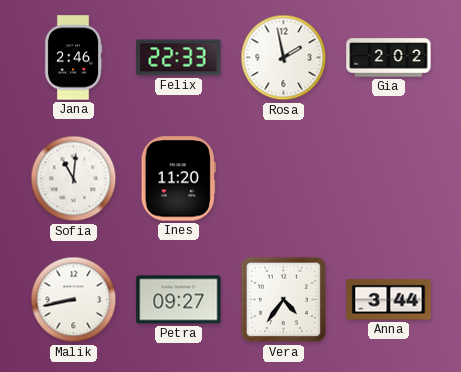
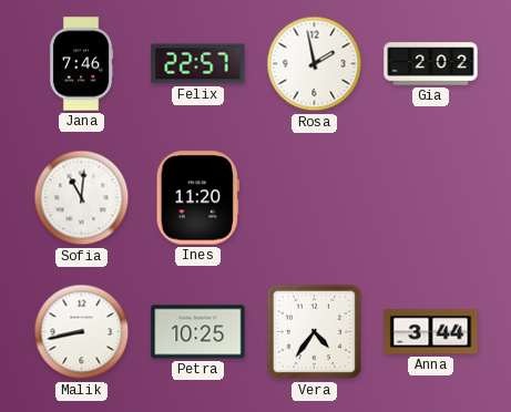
Jana: 2:46 -> 7:46
Felix: 22:33 -> 22:57
Petra: 09:27 -> 10:25
